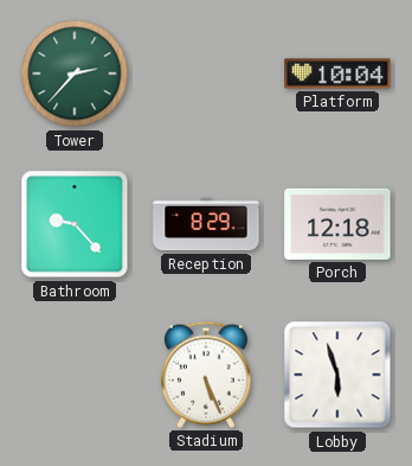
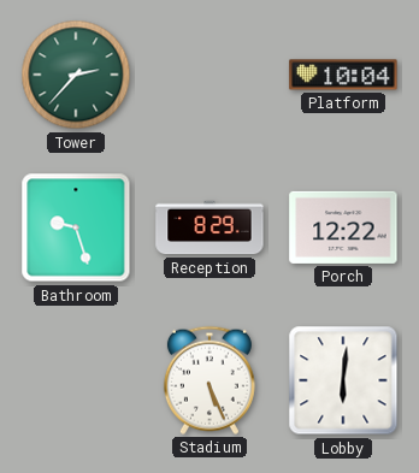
Bathroom: 9:23 -> 9:27
Porch: 12:18 -> 12:22
Lobby: 5:57 -> 6:01
